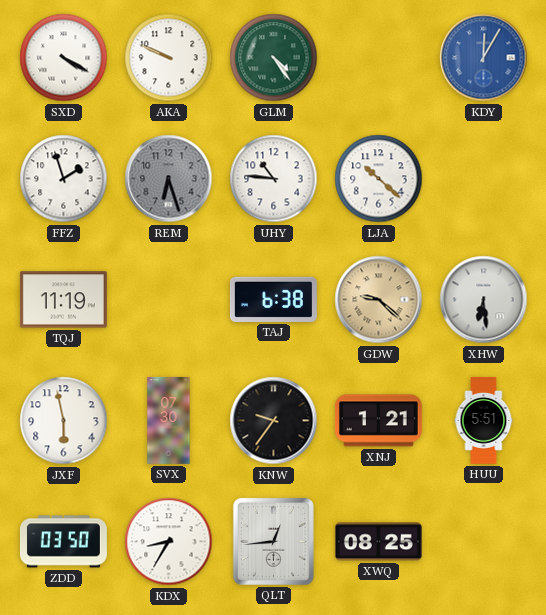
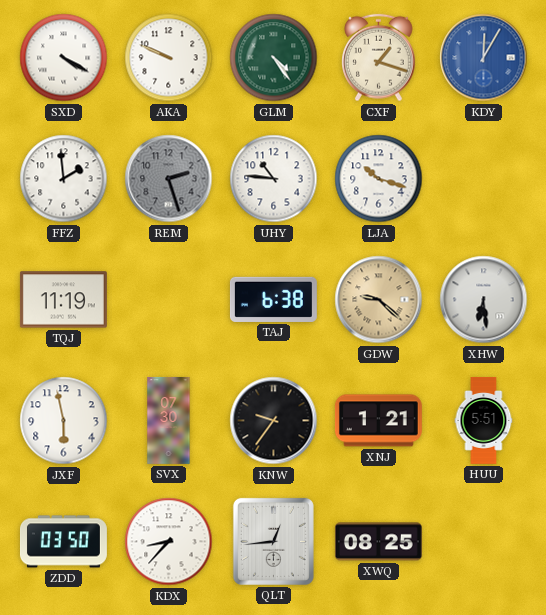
CXF: none -> 1:18
FFZ: 1:57 -> 1:59
REM: 6:27 -> 2:27
LJA: 10:22 -> 10:18
KDX: 8:35 -> 8:37
